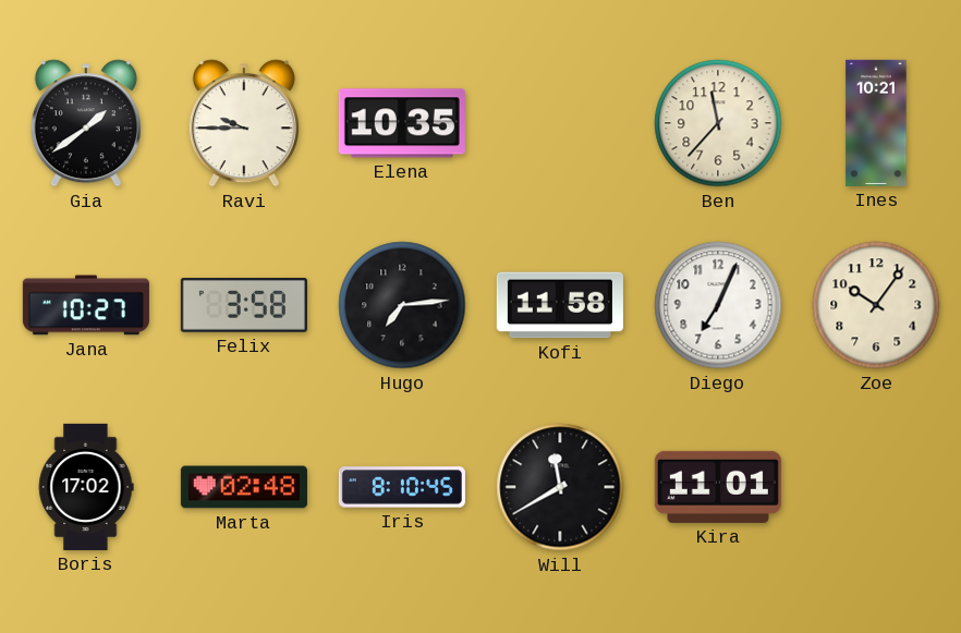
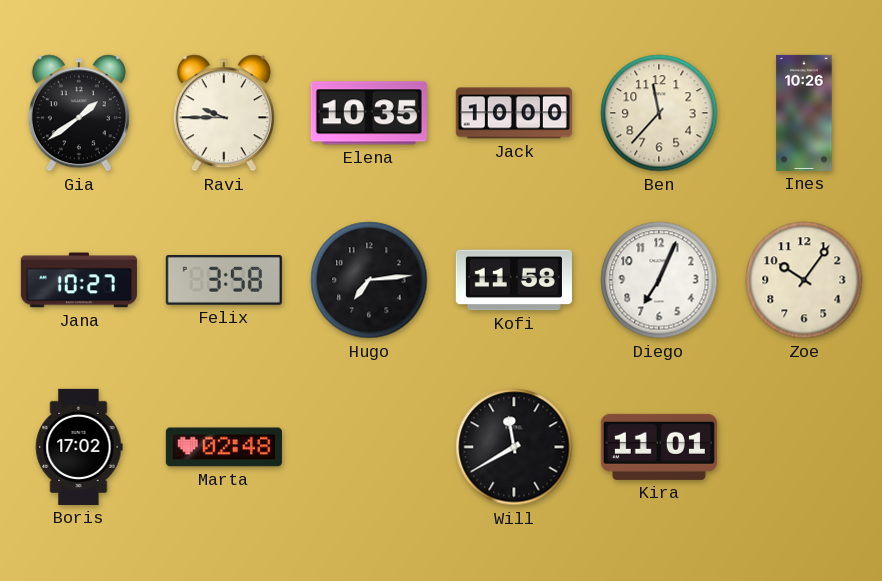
Jack: none -> 10:00
Ines: 10:21 -> 10:26
Iris: 8:10 -> none
